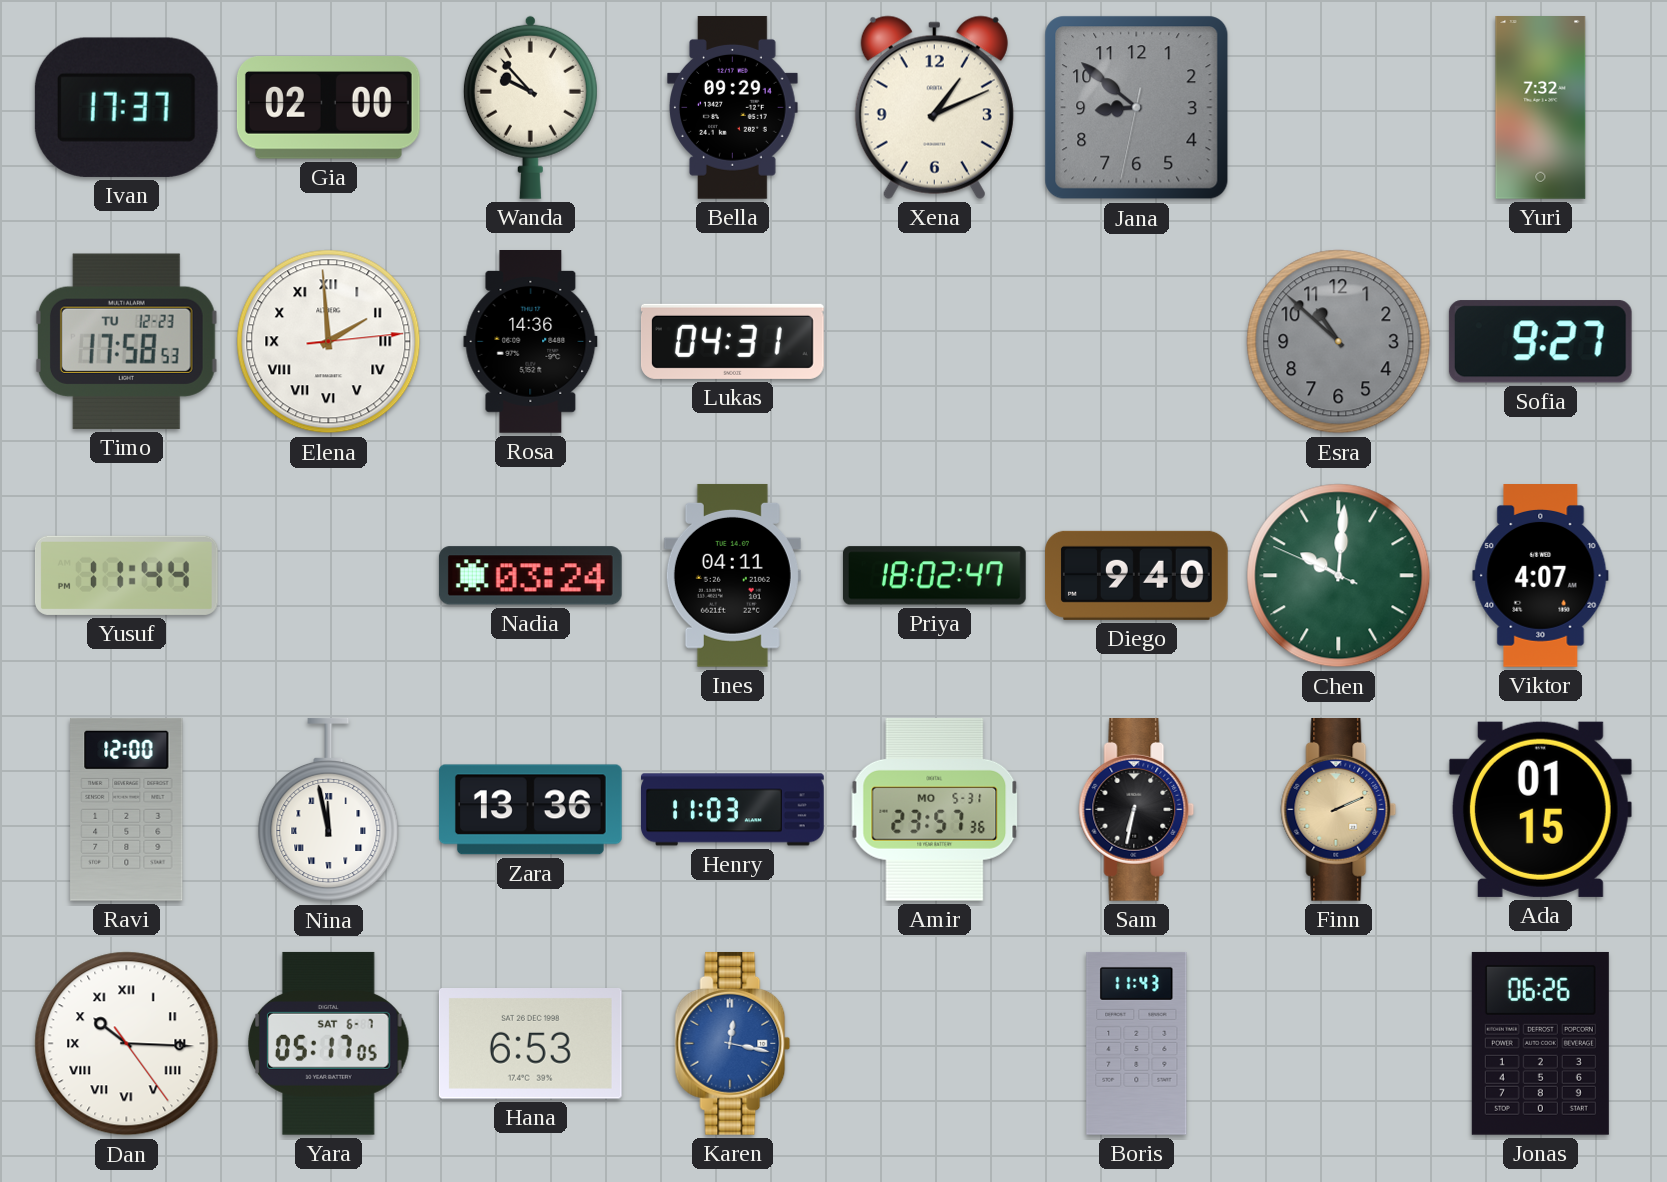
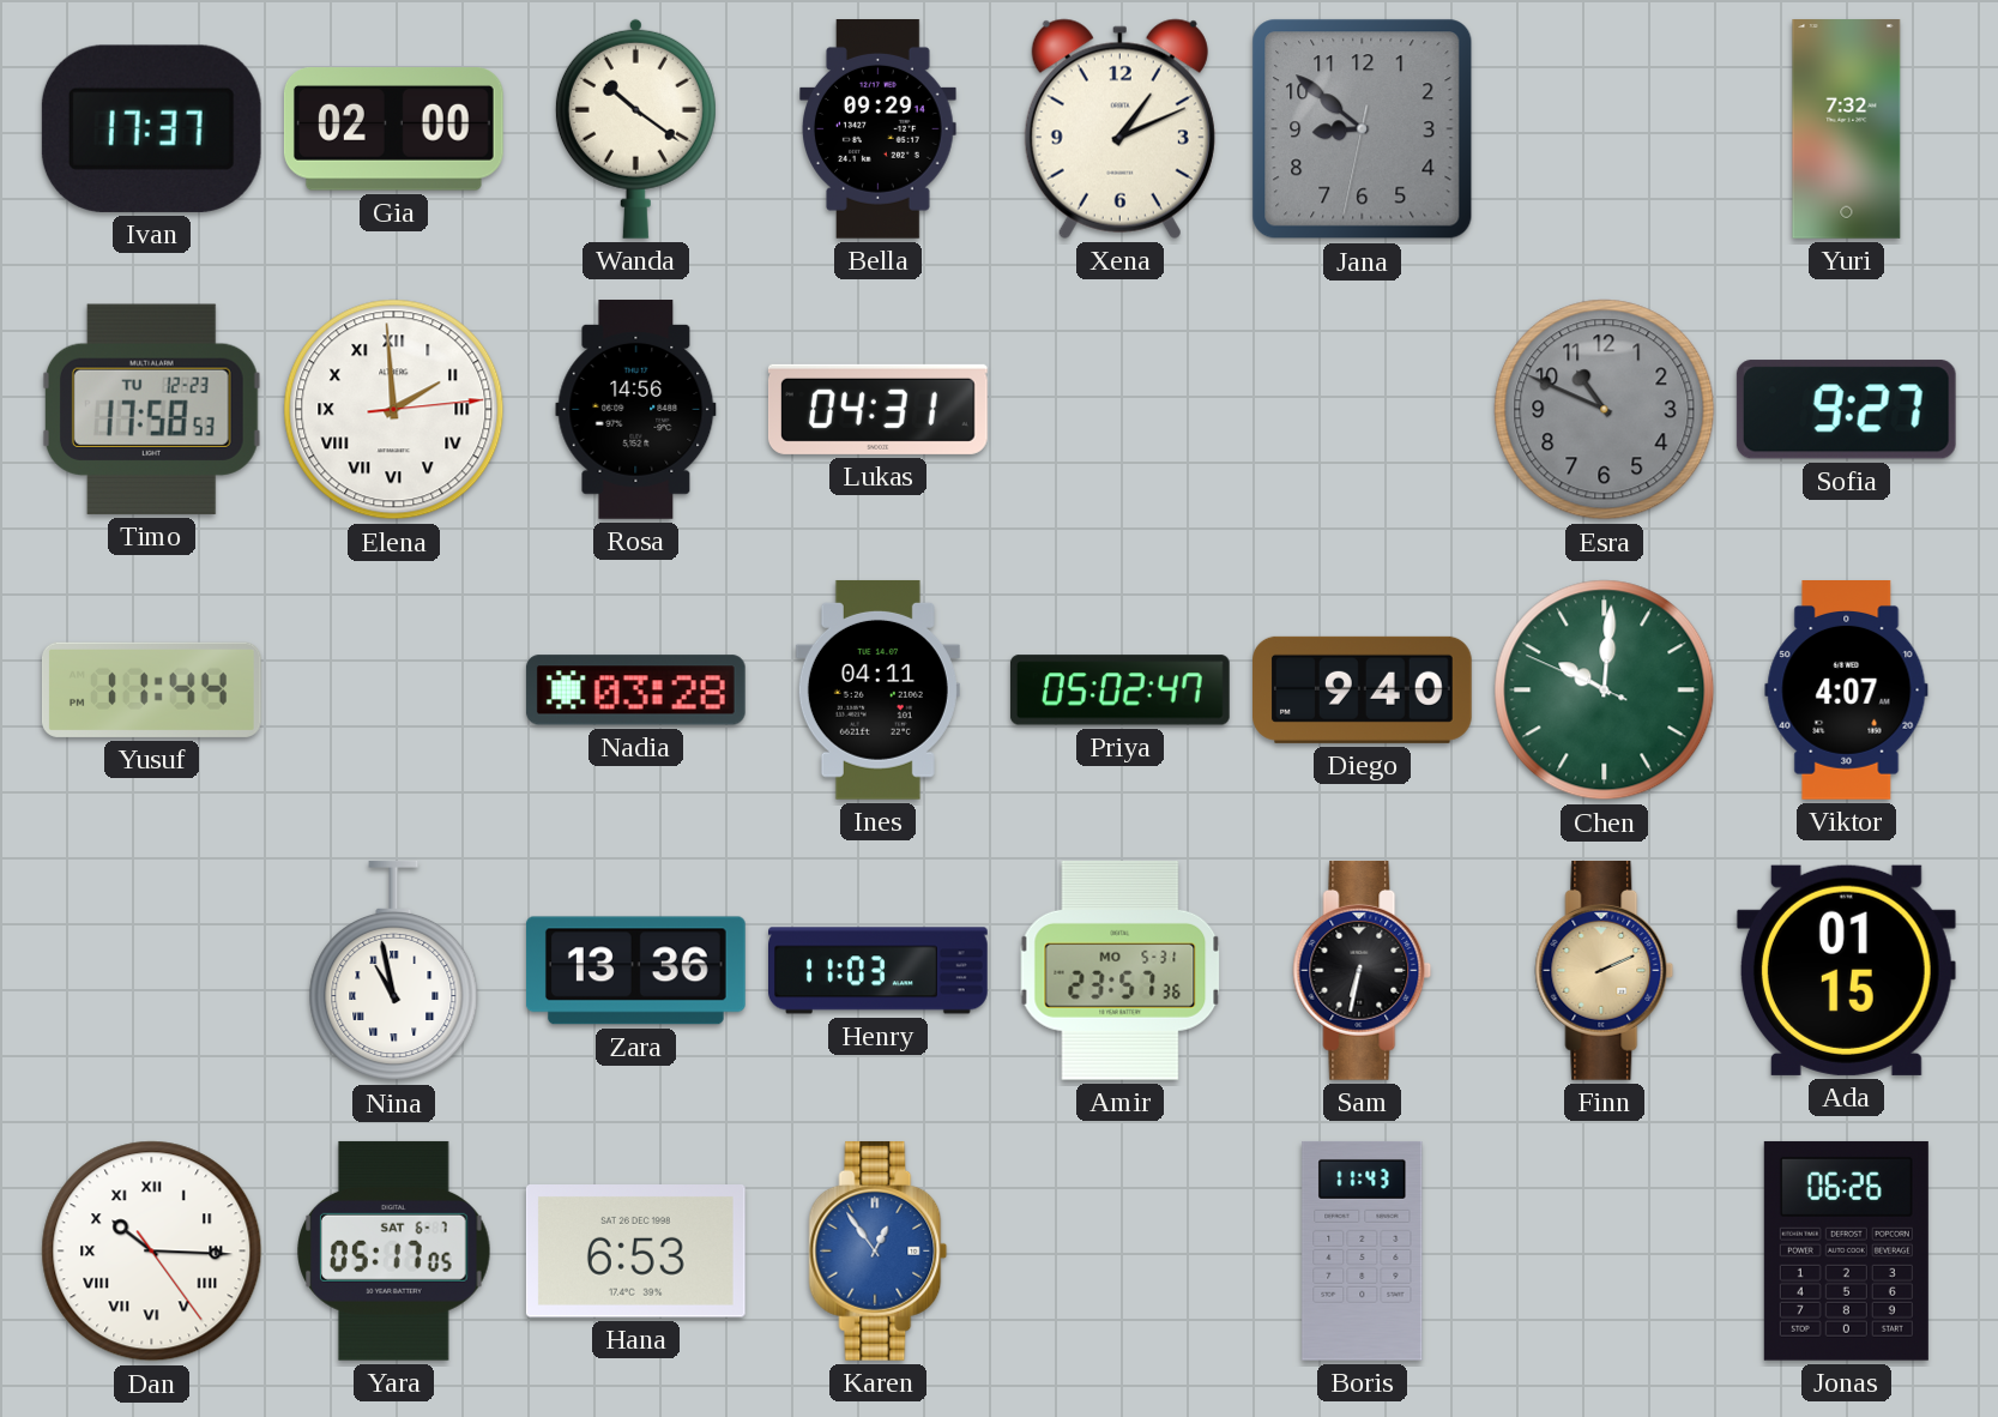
Wanda: 9:53 -> 10:21
Rosa: 14:36 -> 14:56
Esra: 10:52 -> 10:49
Nadia: 03:24 -> 03:28
Priya: 18:02 -> 05:02
Ravi: 12:00 -> none
Nina: 11:58 -> 10:58
Karen: 12:17 -> 12:54
